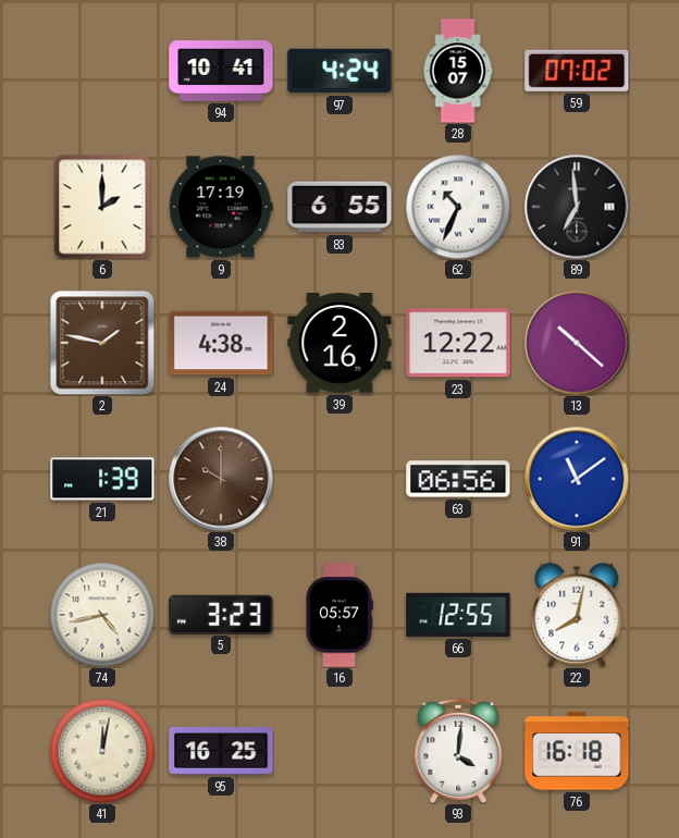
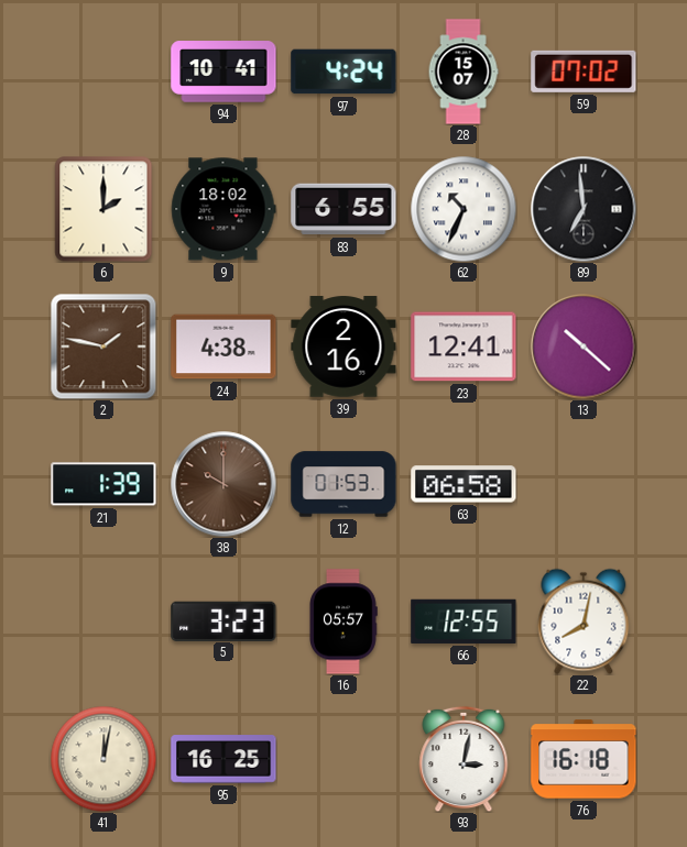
9: 17:19 -> 18:02
23: 12:22 -> 12:41
12: none -> 01:53
63: 06:56 -> 06:58
91: 11:09 -> none
74: 4:43 -> none
93: 4:01 -> 3:02
